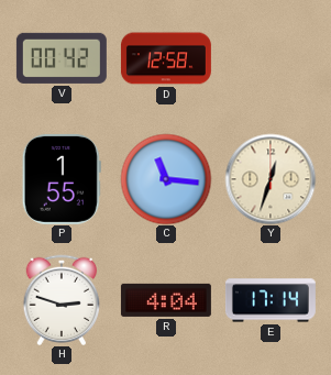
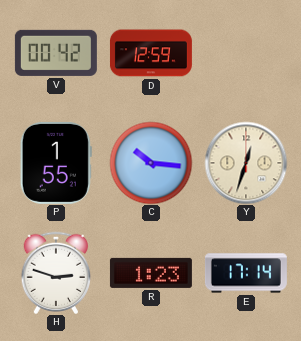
D: 12:58 -> 12:59
C: 11:16 -> 10:16
R: 4:04 -> 1:23
